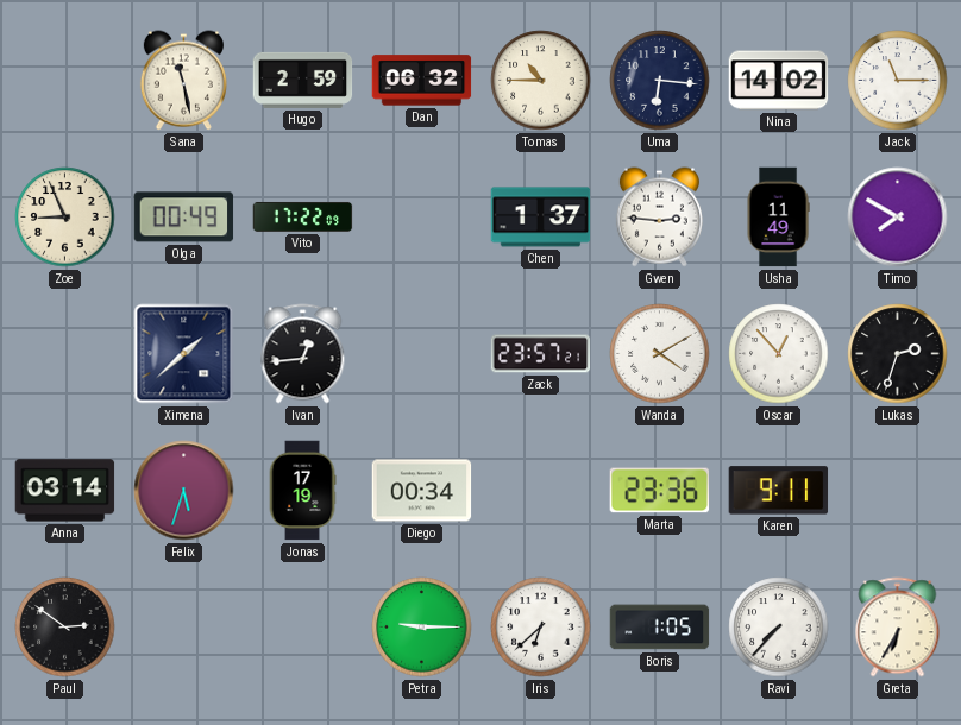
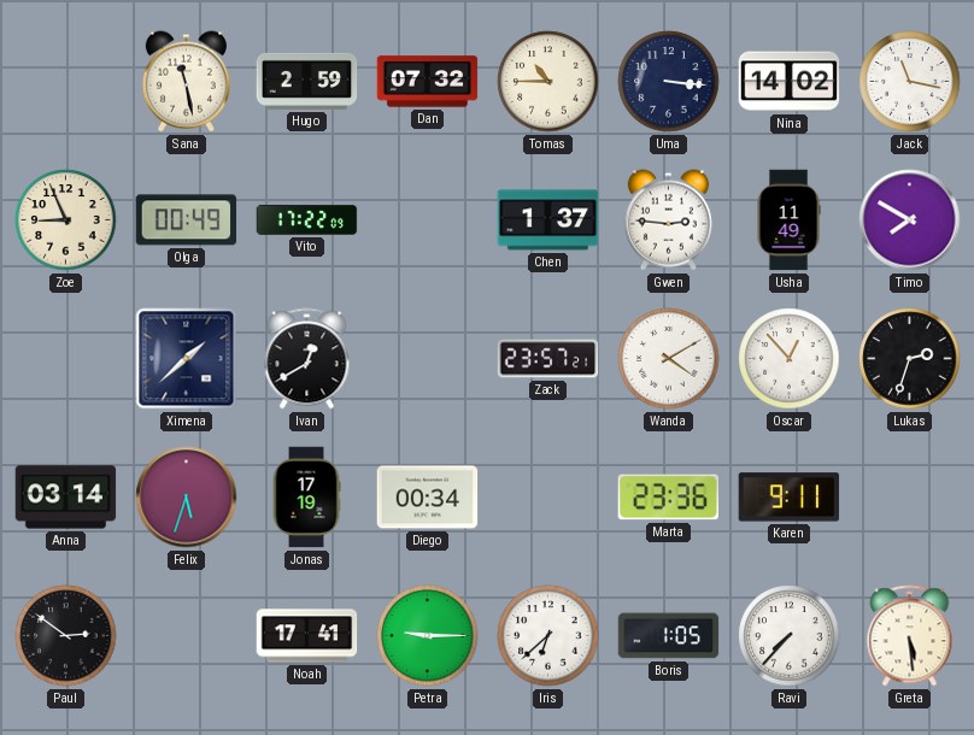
Dan: 06:32 -> 07:32
Uma: 6:16 -> 3:16
Jack: 11:15 -> 11:17
Ivan: 12:44 -> 12:40
Noah: none -> 17:41
Greta: 6:35 -> 5:29
